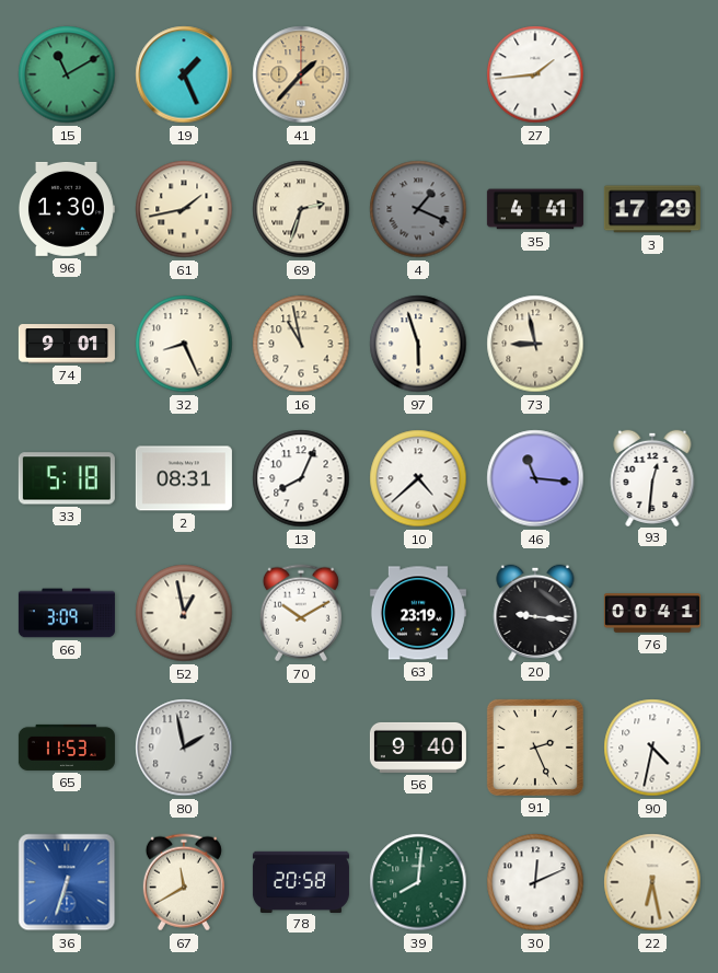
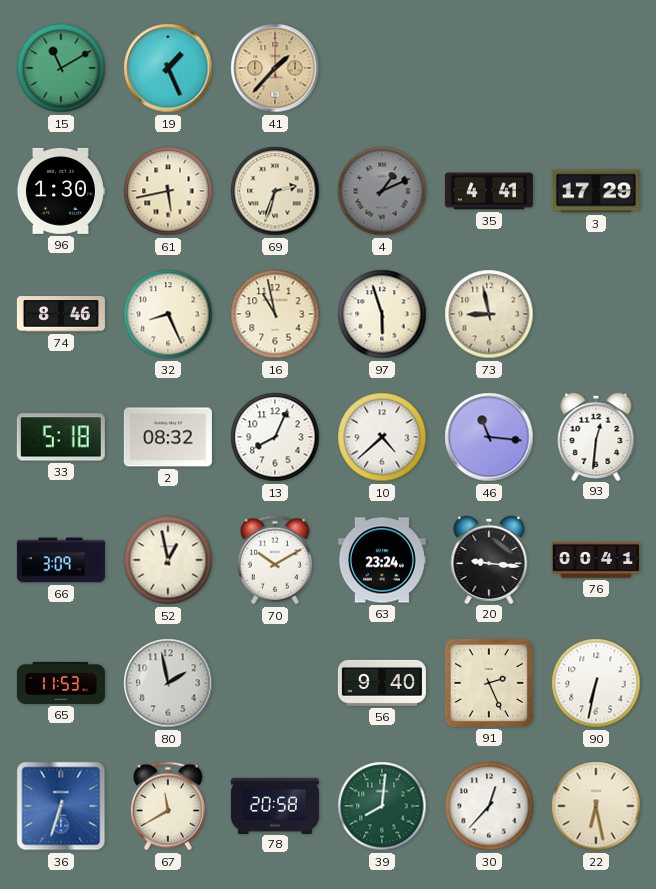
27: 1:44 -> none
61: 1:43 -> 5:43
4: 1:19 -> 1:11
74: 9:01 -> 8:46
2: 08:31 -> 08:32
63: 23:19 -> 23:24
90: 4:32 -> 6:32
30: 12:11 -> 12:37
